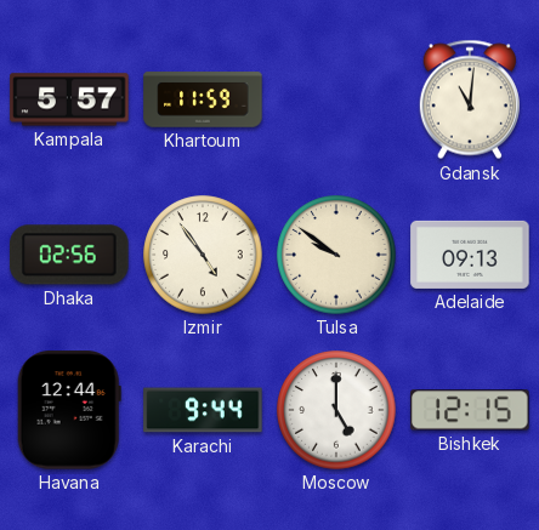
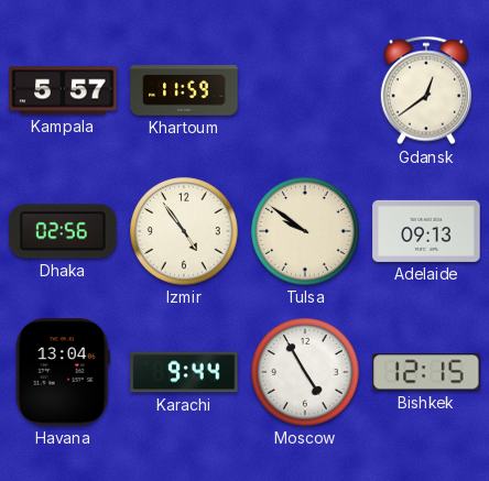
Gdansk: 11:01 -> 12:39
Havana: 12:44 -> 13:04
Moscow: 5:00 -> 4:55
